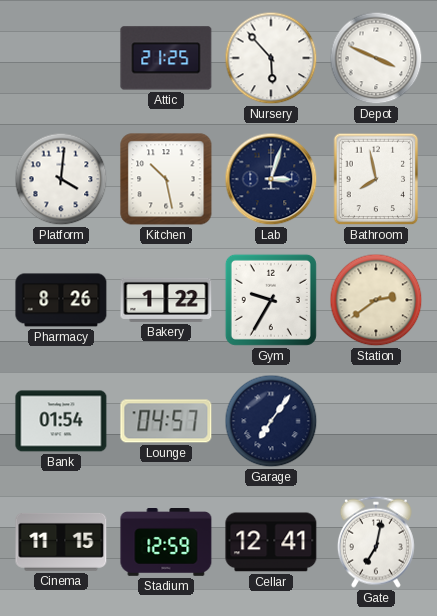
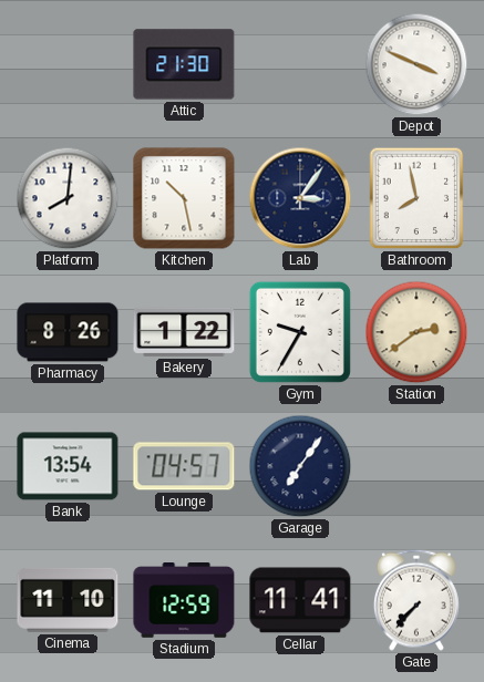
Attic: 21:25 -> 21:30
Nursery: 5:53 -> none
Platform: 4:01 -> 8:01
Lab: 3:03 -> 3:06
Bank: 01:54 -> 13:54
Cinema: 11:15 -> 11:10
Cellar: 12:41 -> 11:41
Gate: 7:02 -> 7:37
